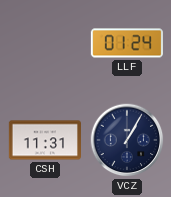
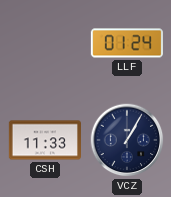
CSH: 11:31 -> 11:33
